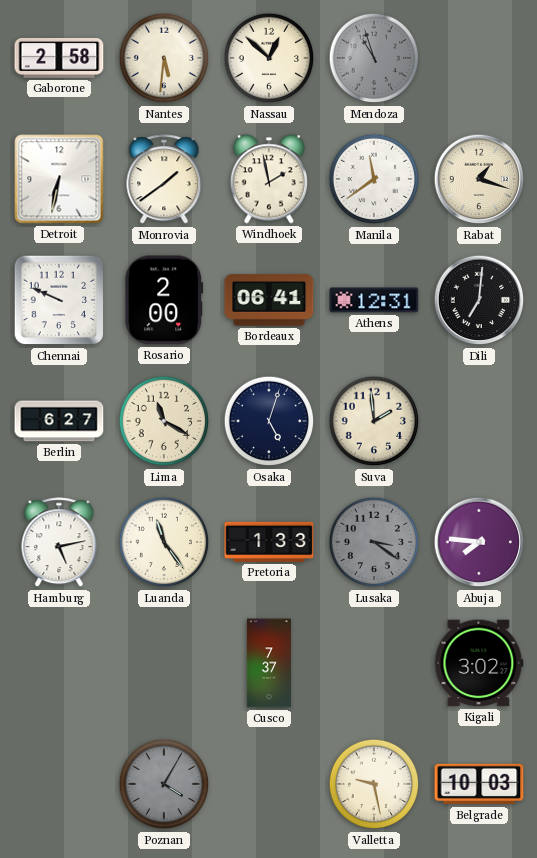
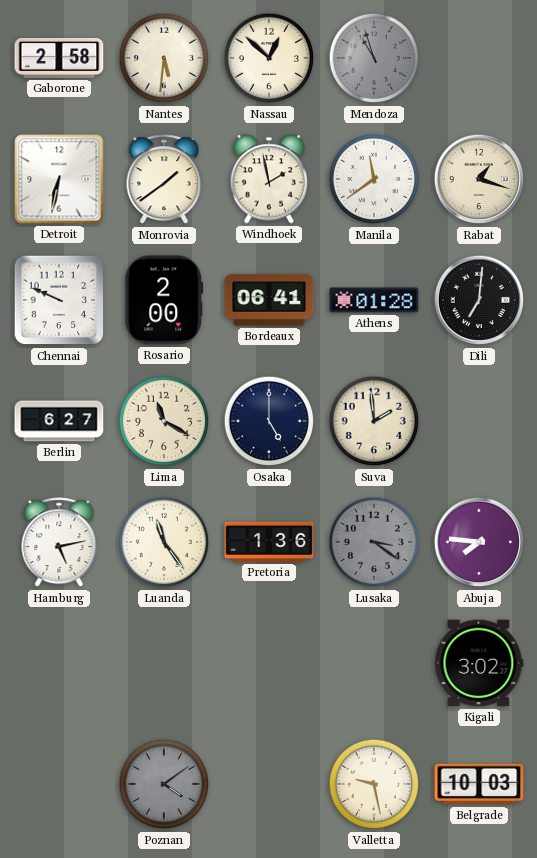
Athens: 12:31 -> 01:28
Osaka: 5:03 -> 5:00
Pretoria: 1:33 -> 1:36
Cusco: 7:37 -> none
Poznan: 4:05 -> 4:09
